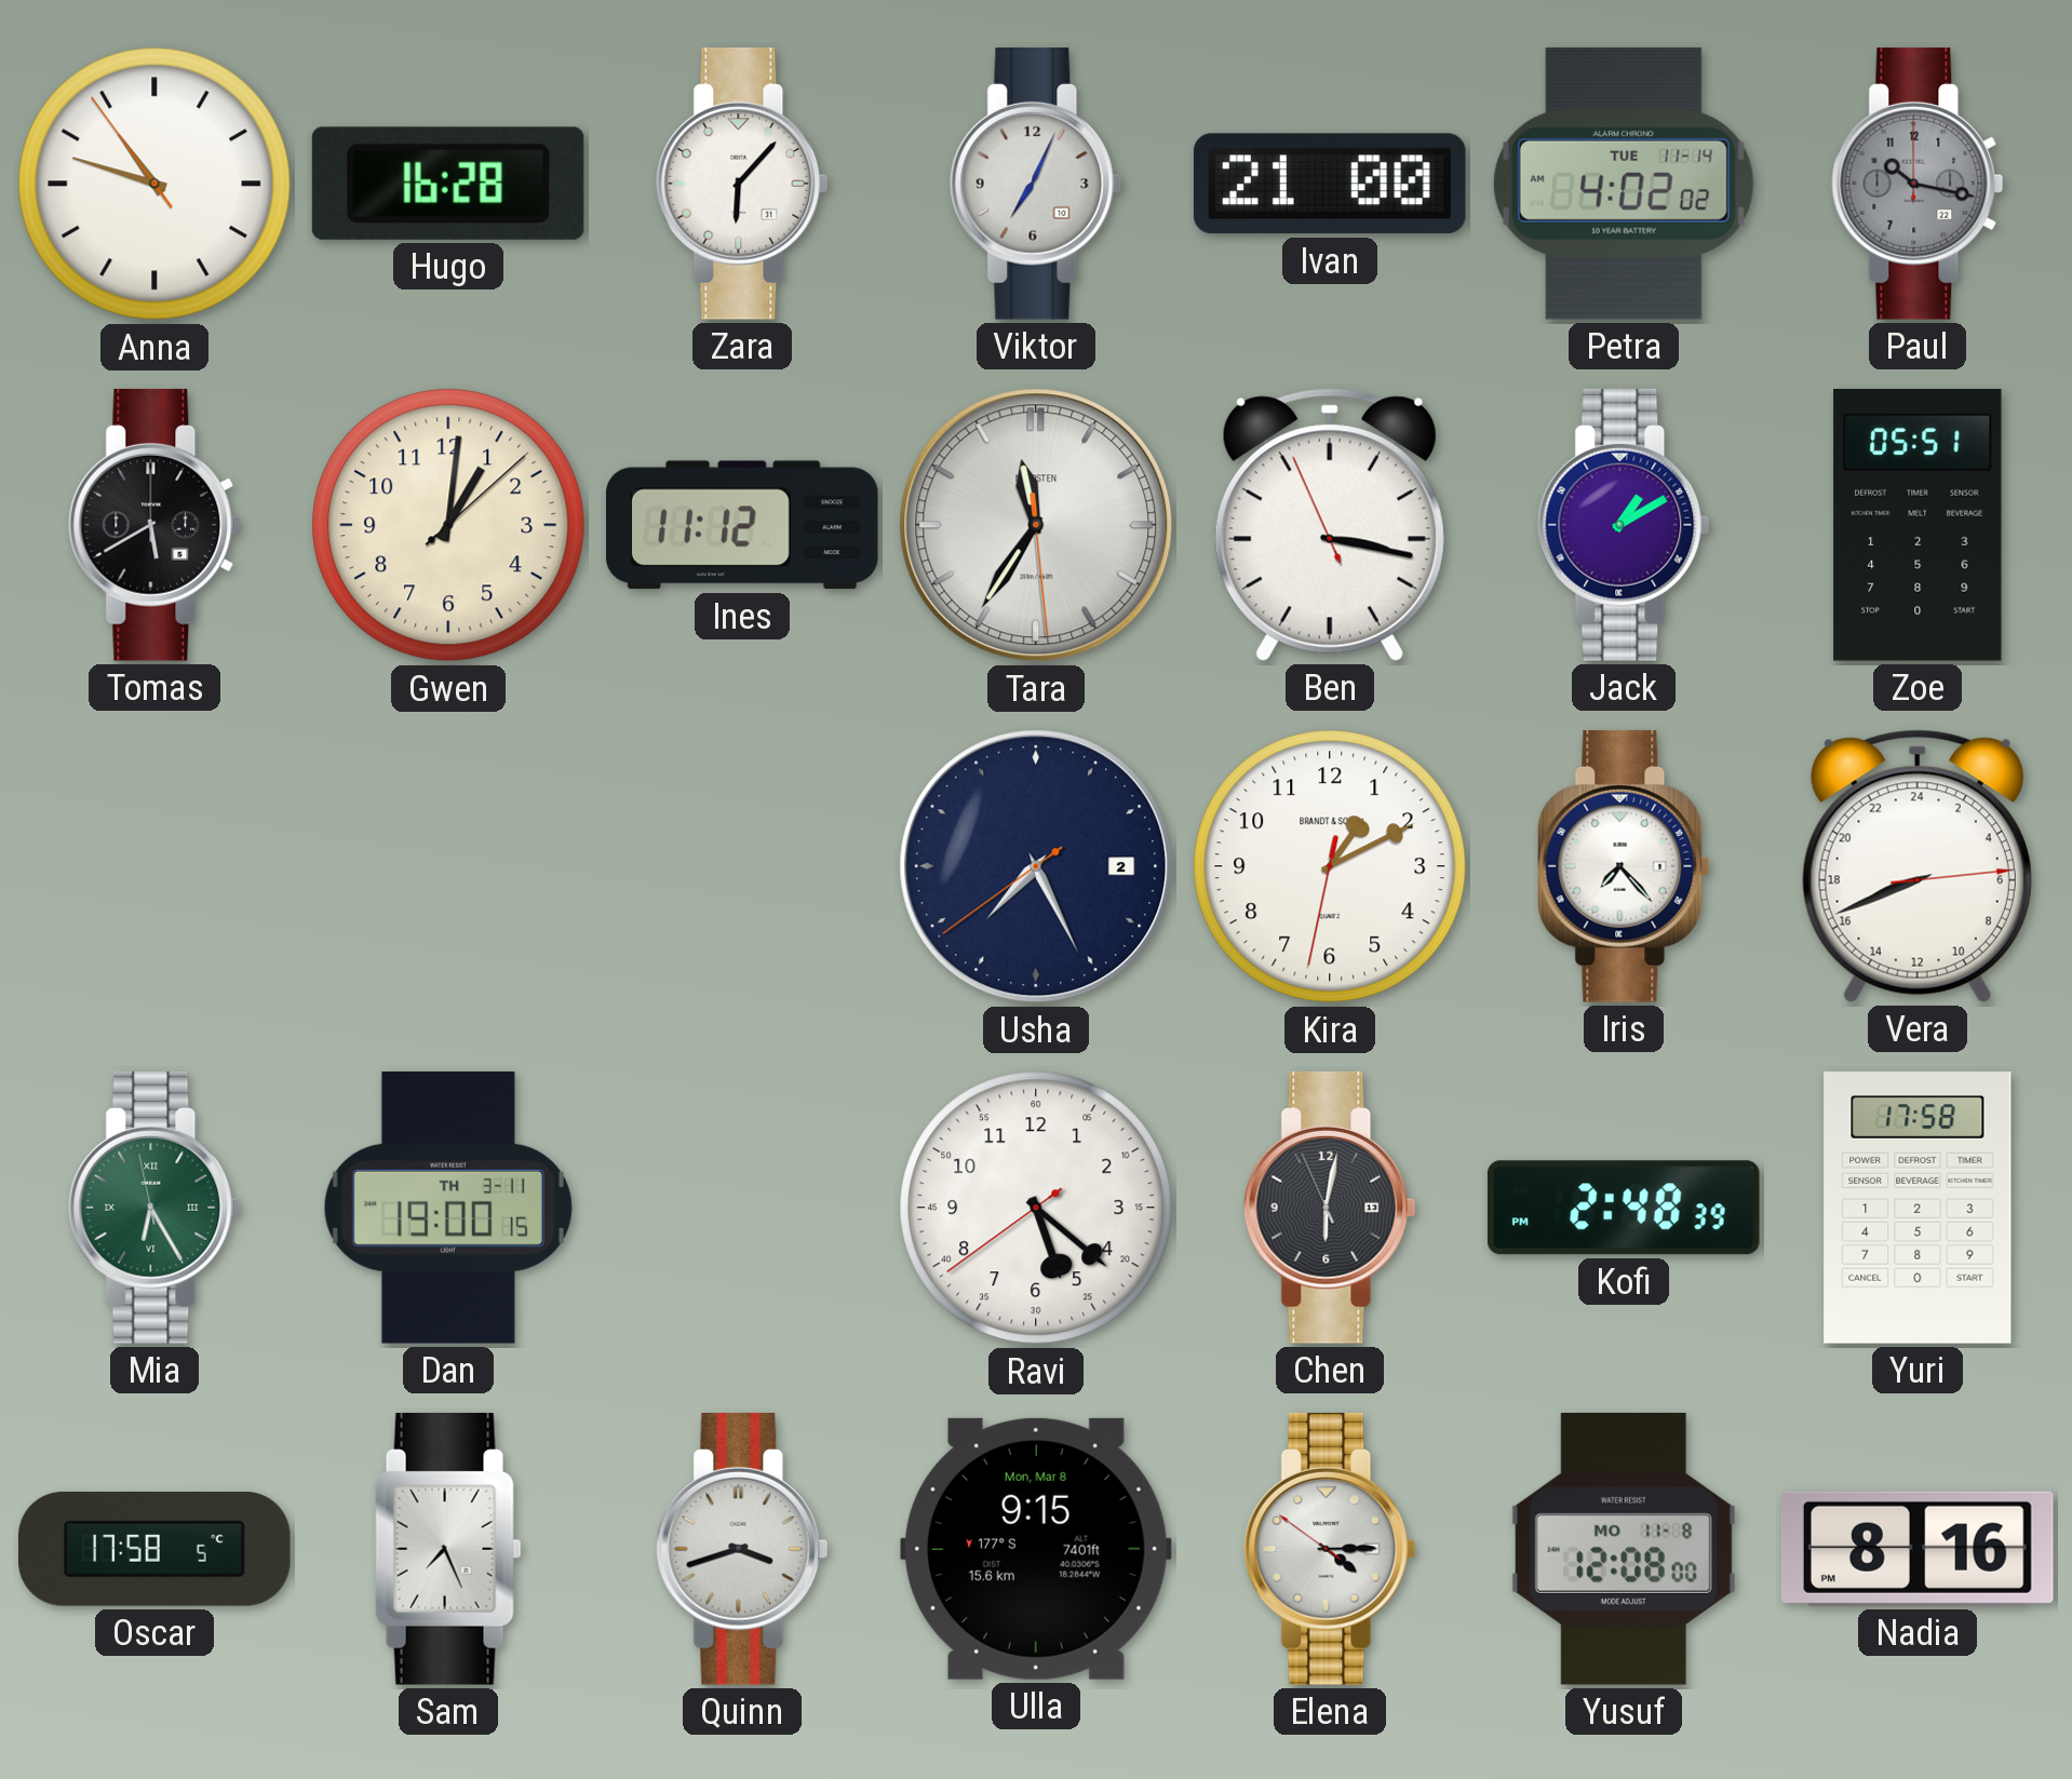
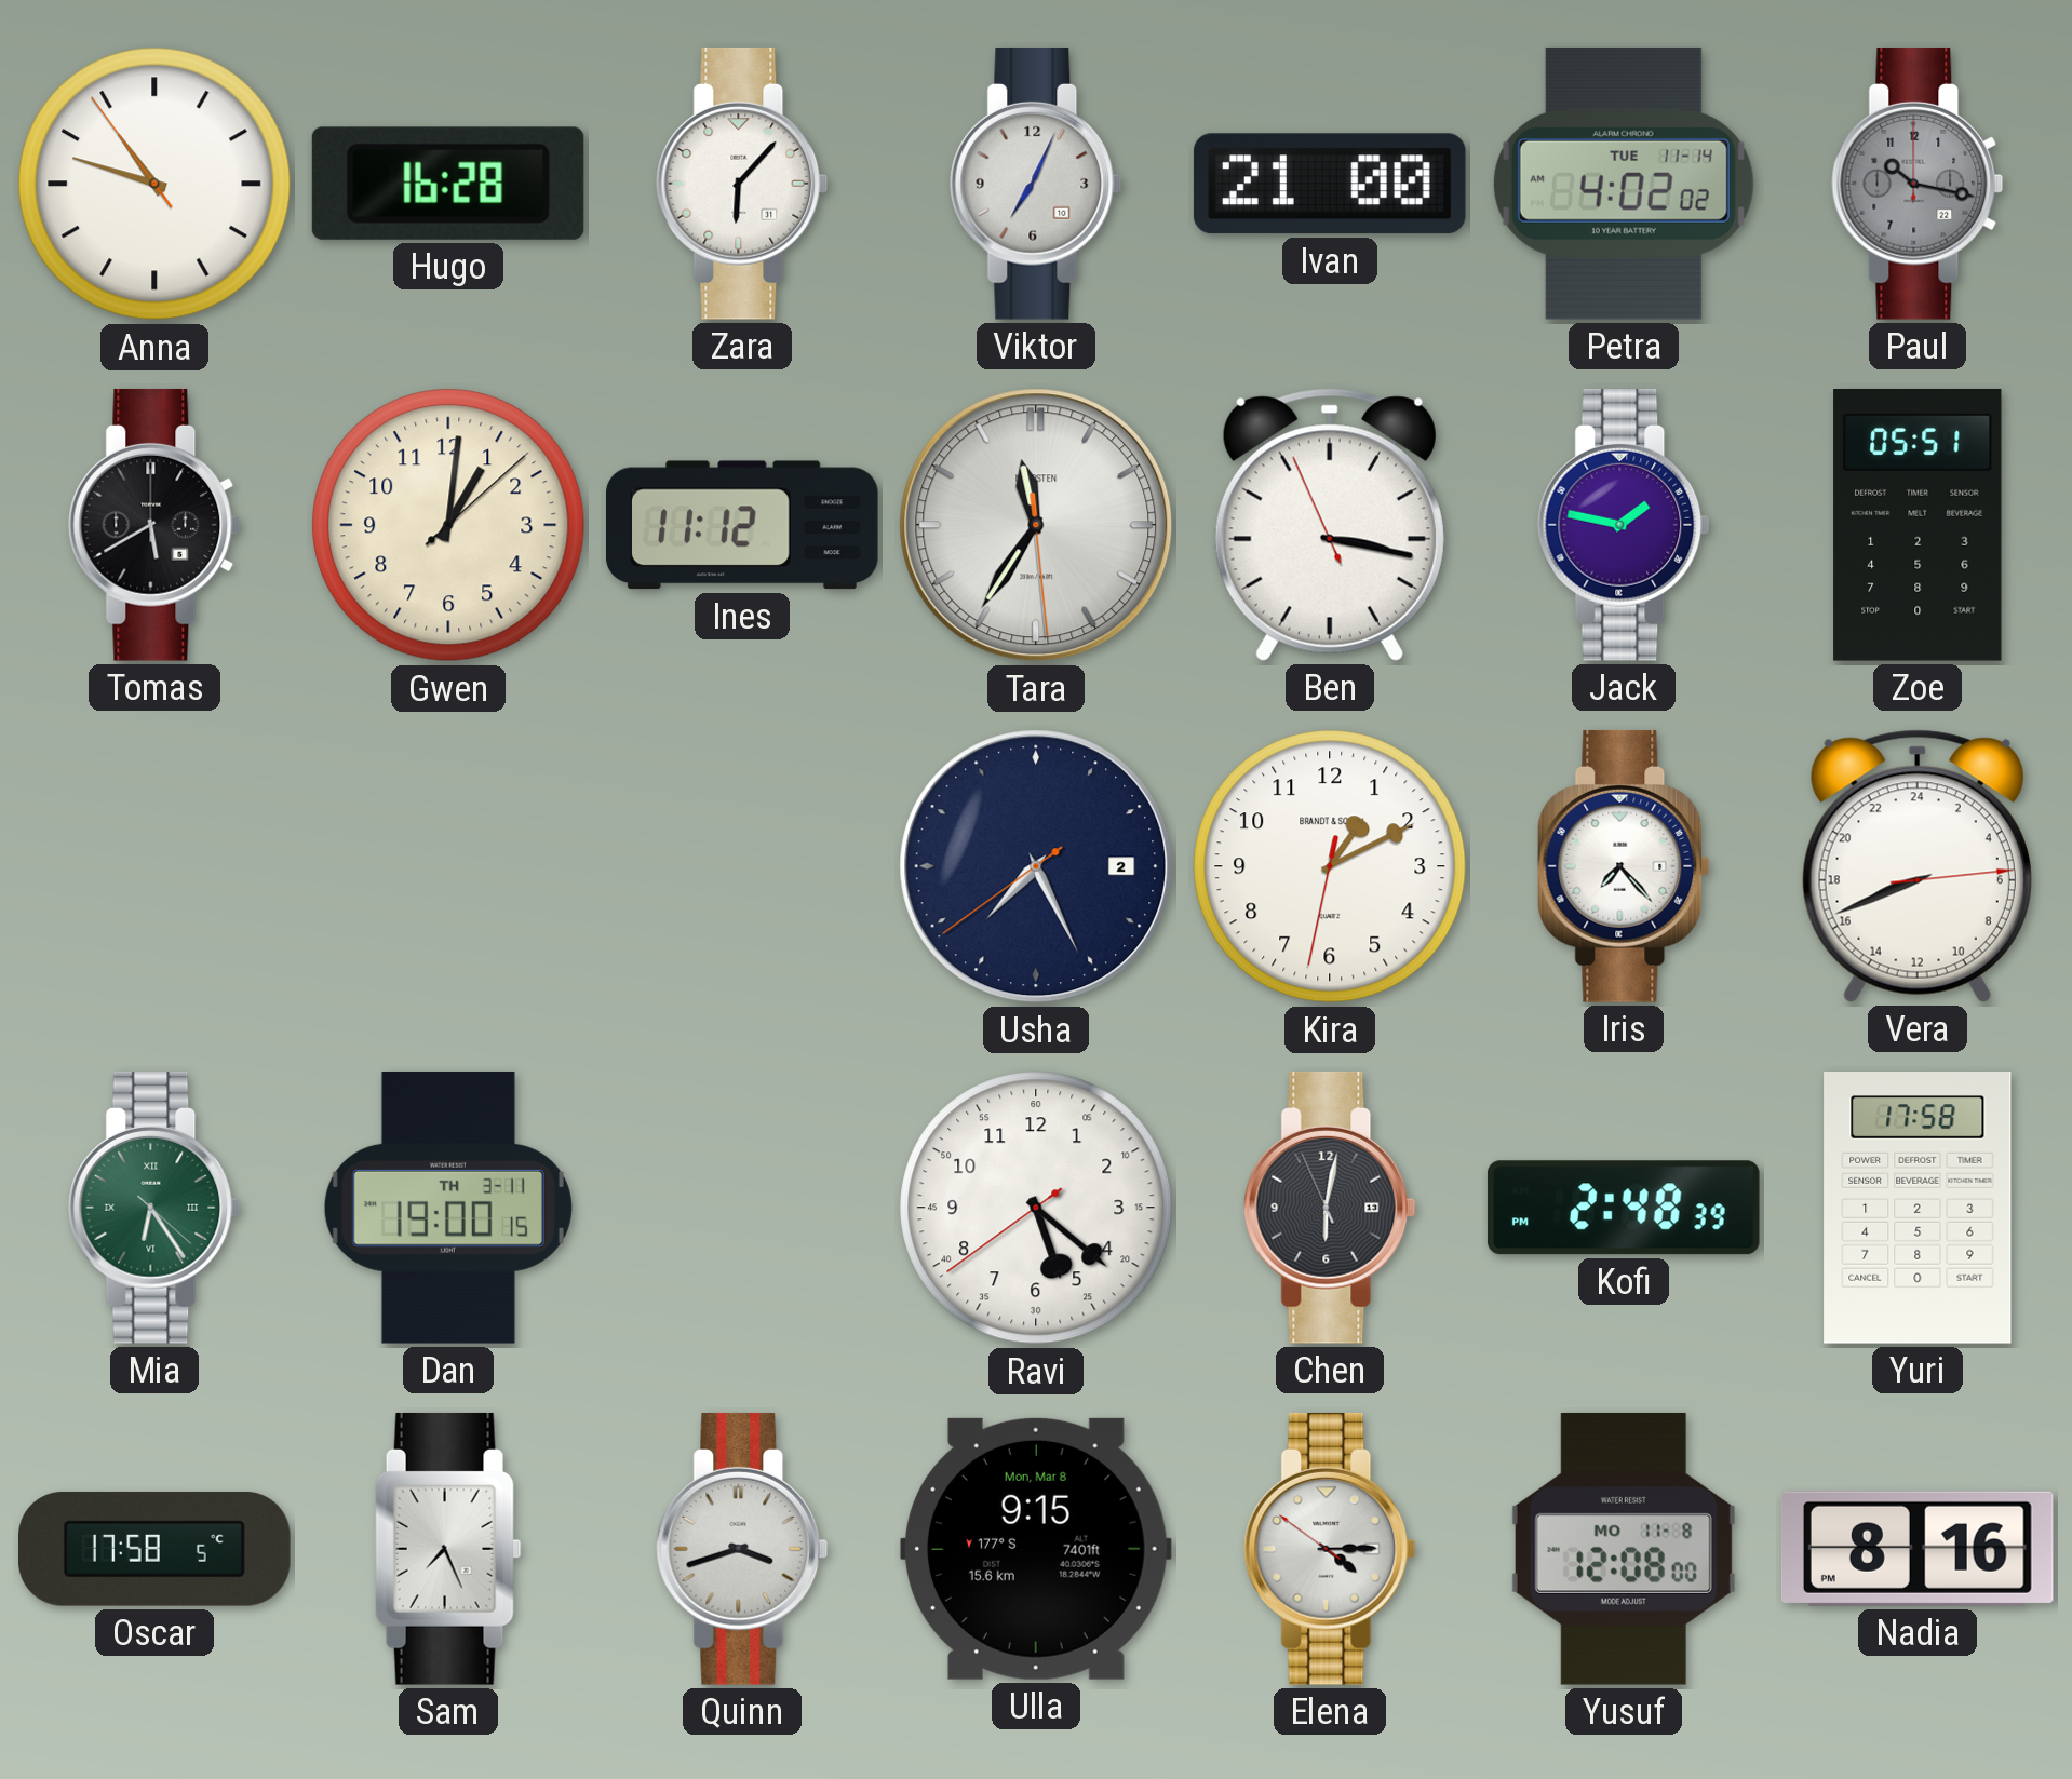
Jack: 1:10 -> 1:47
Mia: 6:24:58 -> 6:24:22
